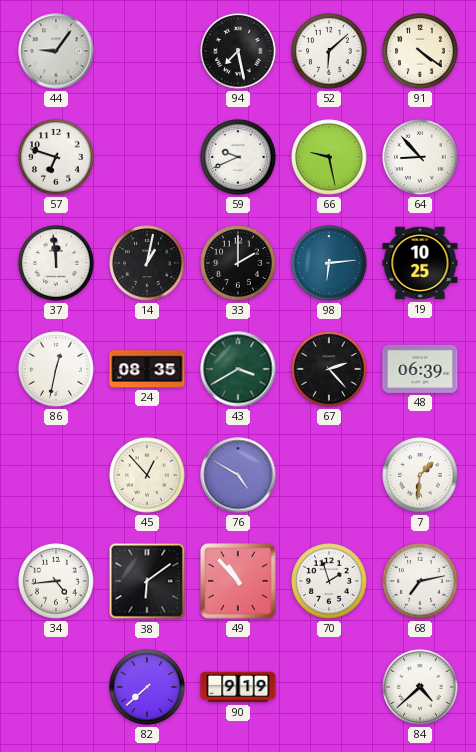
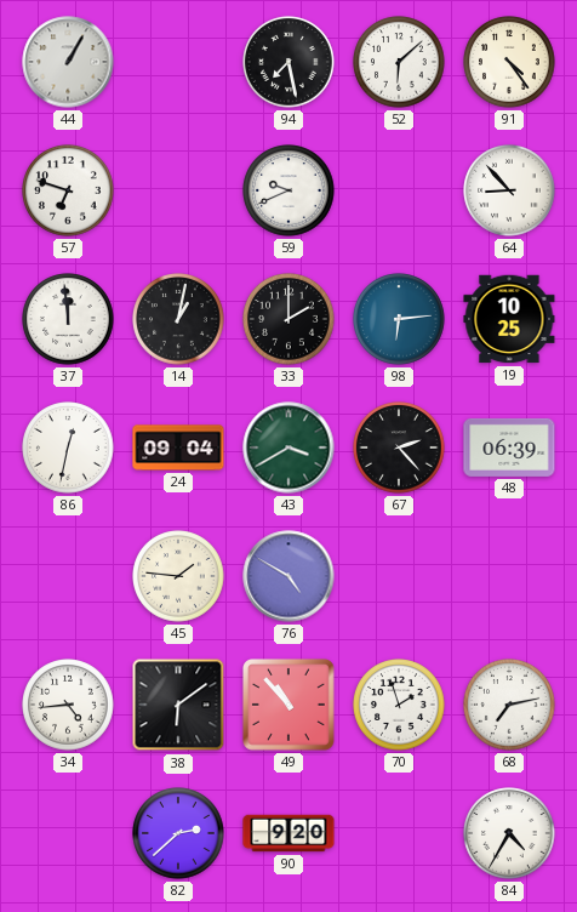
44: 9:06 -> 1:05
91: 4:21 -> 4:24
66: 9:28 -> none
24: 08:35 -> 09:04
45: 12:53 -> 1:46
7: 1:31 -> none
82: 7:38 -> 2:38
90: 9:19 -> 9:20
84: 4:38 -> 4:35
